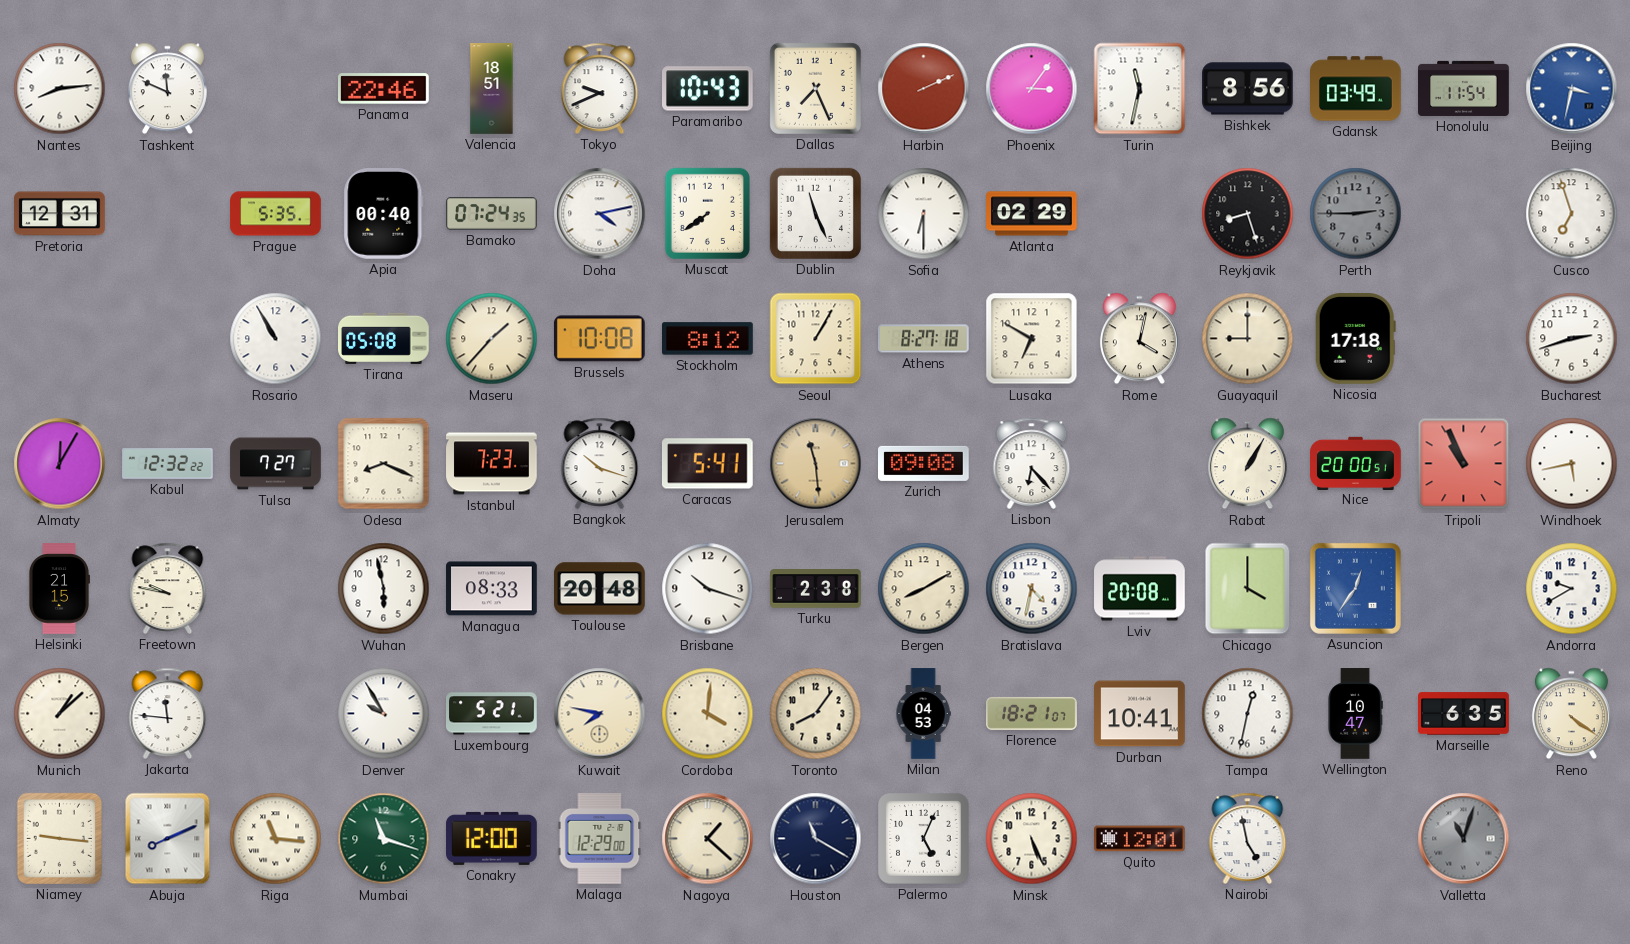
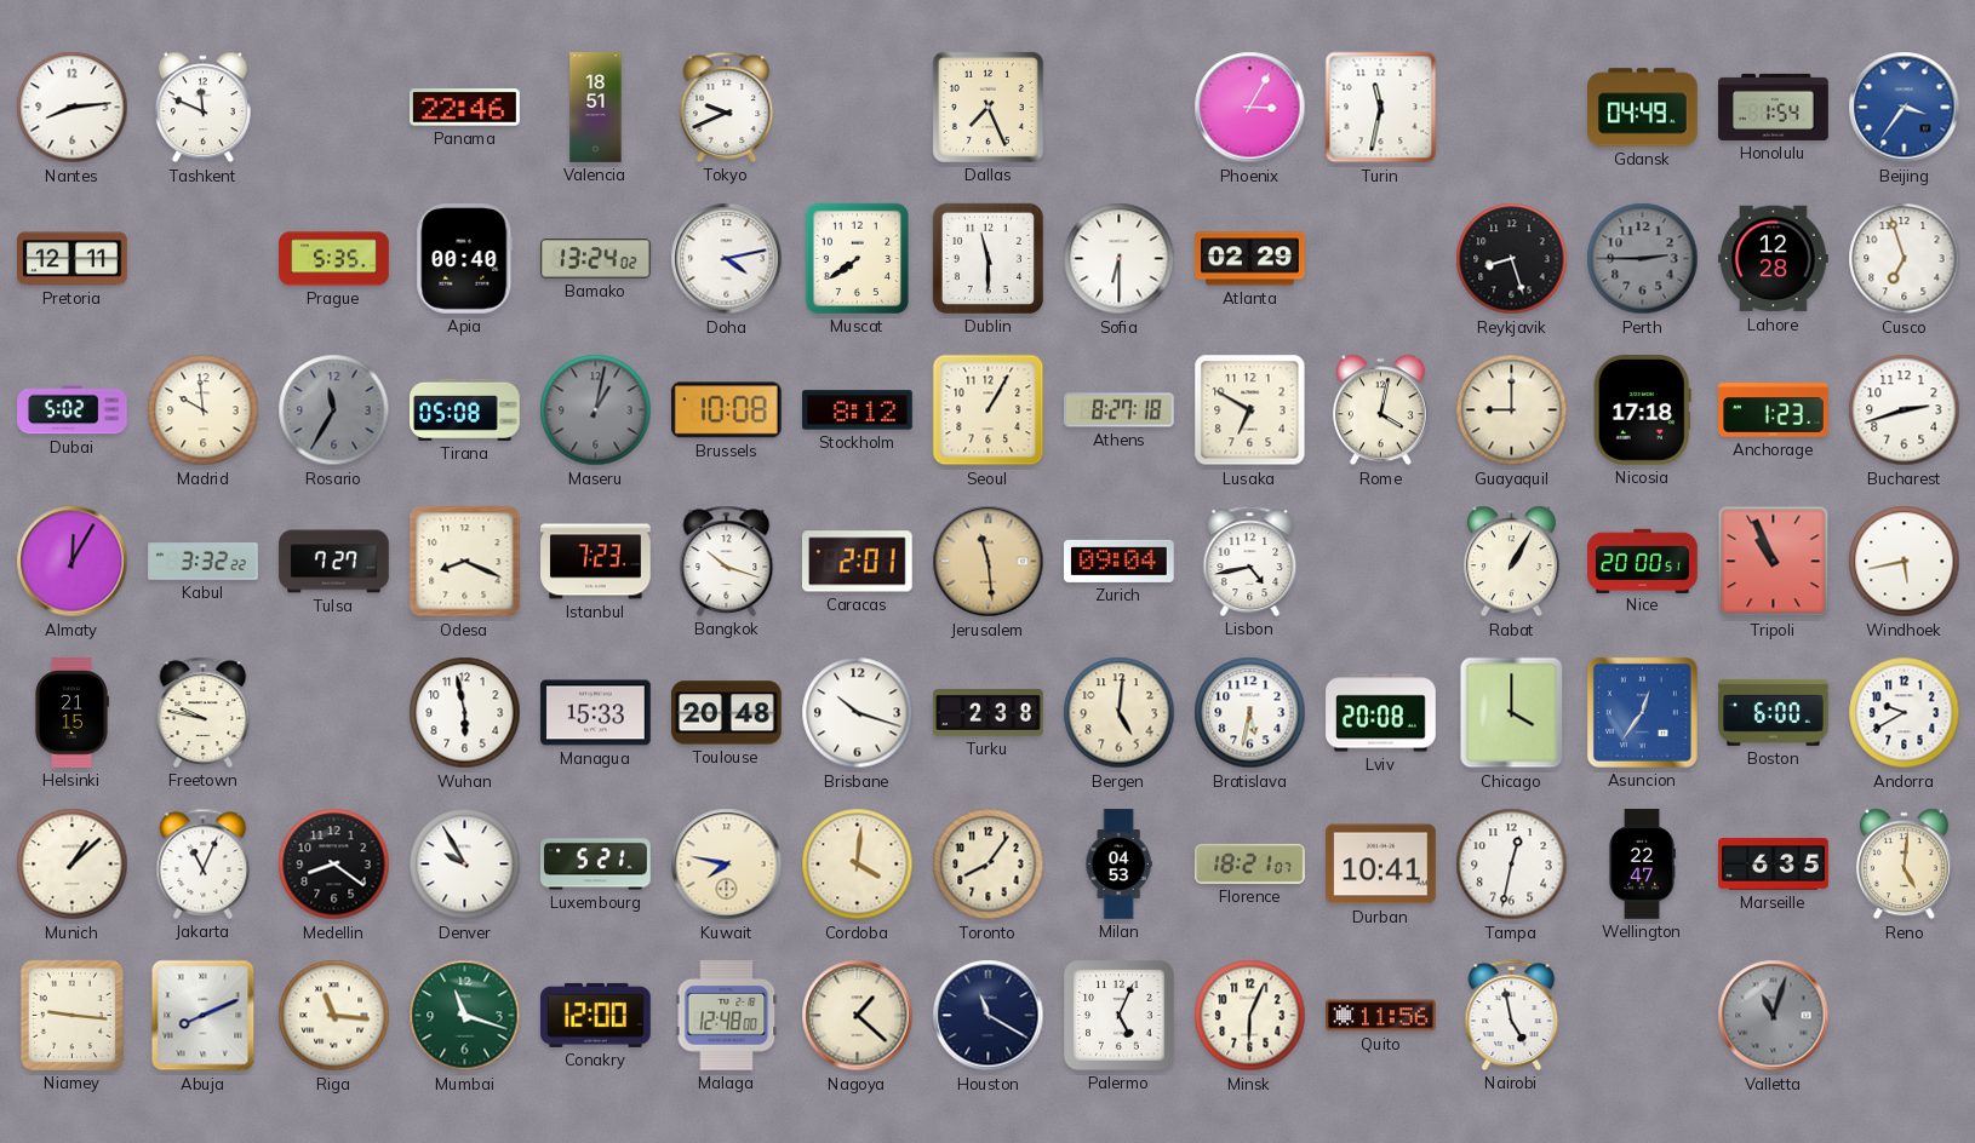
Paramaribo: 10:43 -> none
Harbin: 2:11 -> none
Phoenix: 3:06 -> 3:05
Bishkek: 8:56 -> none
Gdansk: 03:49 -> 04:49
Honolulu: 11:54 -> 1:54
Beijing: 3:32 -> 3:36
Pretoria: 12:31 -> 12:11
Bamako: 07:24 -> 13:24
Dublin: 11:26 -> 11:30
Lahore: none -> 12:28
Dubai: none -> 5:02
Madrid: none -> 9:59
Rosario: 10:55 -> 11:35
Rosario dial: white -> grey
Maseru: 1:37 -> 1:02
Maseru dial: cream -> grey
Anchorage: none -> 1:23
Kabul: 12:32 -> 3:32
Caracas: 5:41 -> 2:01
Zurich: 09:08 -> 09:04
Lisbon: 6:23 -> 4:43
Managua: 08:33 -> 15:33
Bergen: 8:10 -> 5:01
Bratislava: 4:32 -> 5:32
Boston: none -> 6:00
Jakarta: 11:46 -> 11:04
Medellin: none -> 8:21
Wellington: 10:47 -> 22:47
Reno: 4:21 -> 5:01
Malaga: 12:29 -> 12:48
Minsk: 5:26 -> 6:04
Quito: 12:01 -> 11:56
